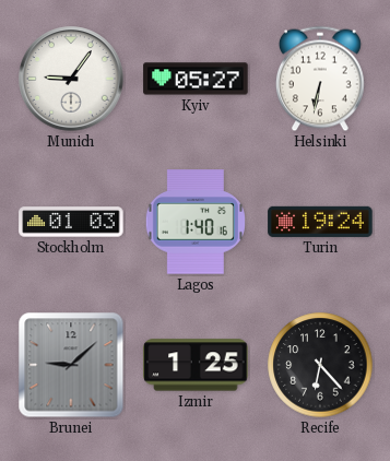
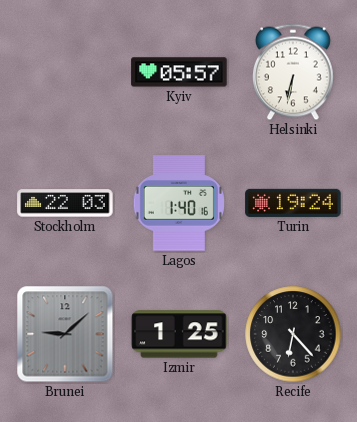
Munich: 9:06 -> none
Kyiv: 05:27 -> 05:57
Stockholm: 01:03 -> 22:03
